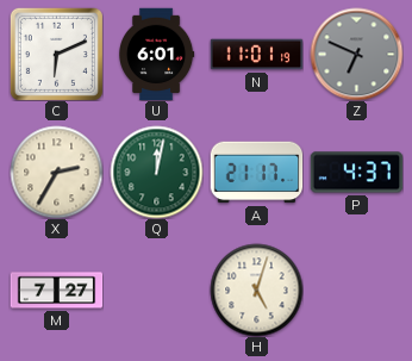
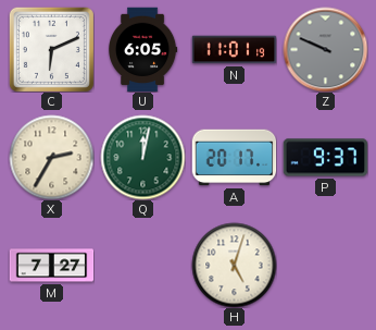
U: 6:01 -> 6:05
Z: 6:49 -> 9:49
A: 21:17 -> 20:17
P: 4:37 -> 9:37
